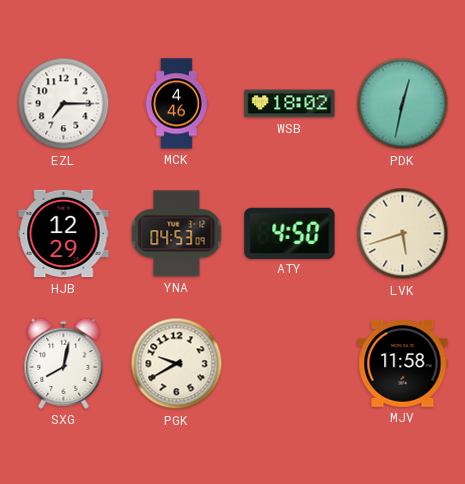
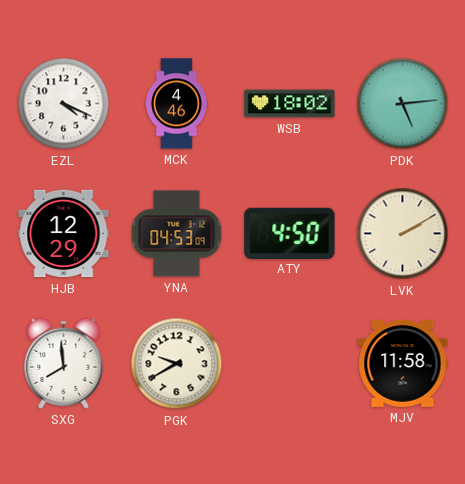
EZL: 7:15 -> 4:19
PDK: 12:32 -> 5:14
LVK: 5:42 -> 2:10
SXG: 8:02 -> 7:59
